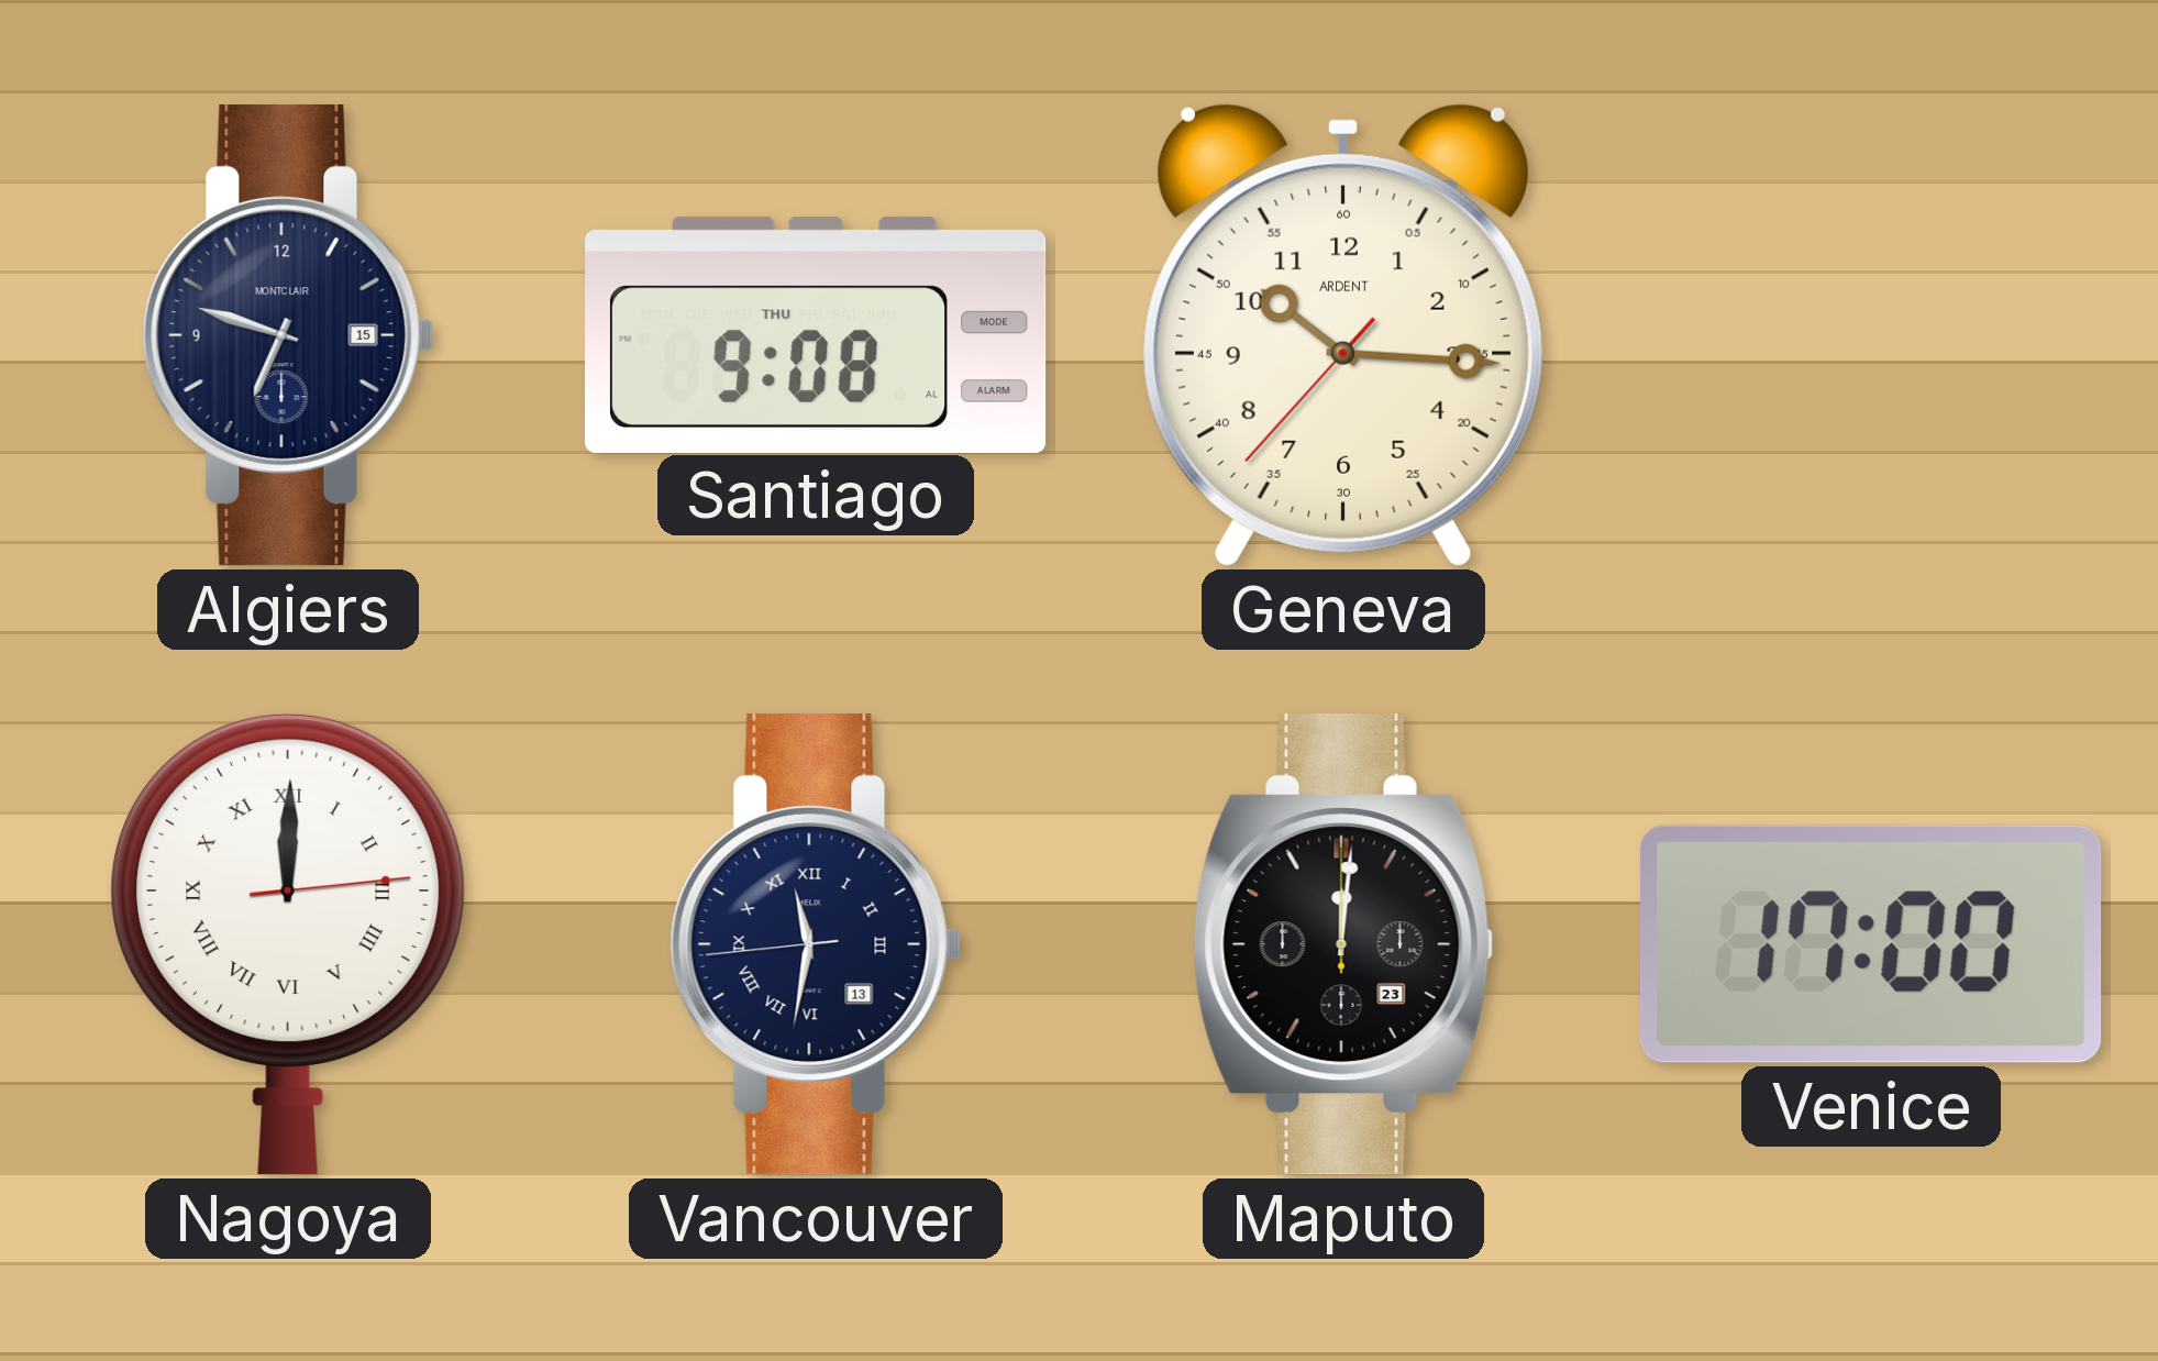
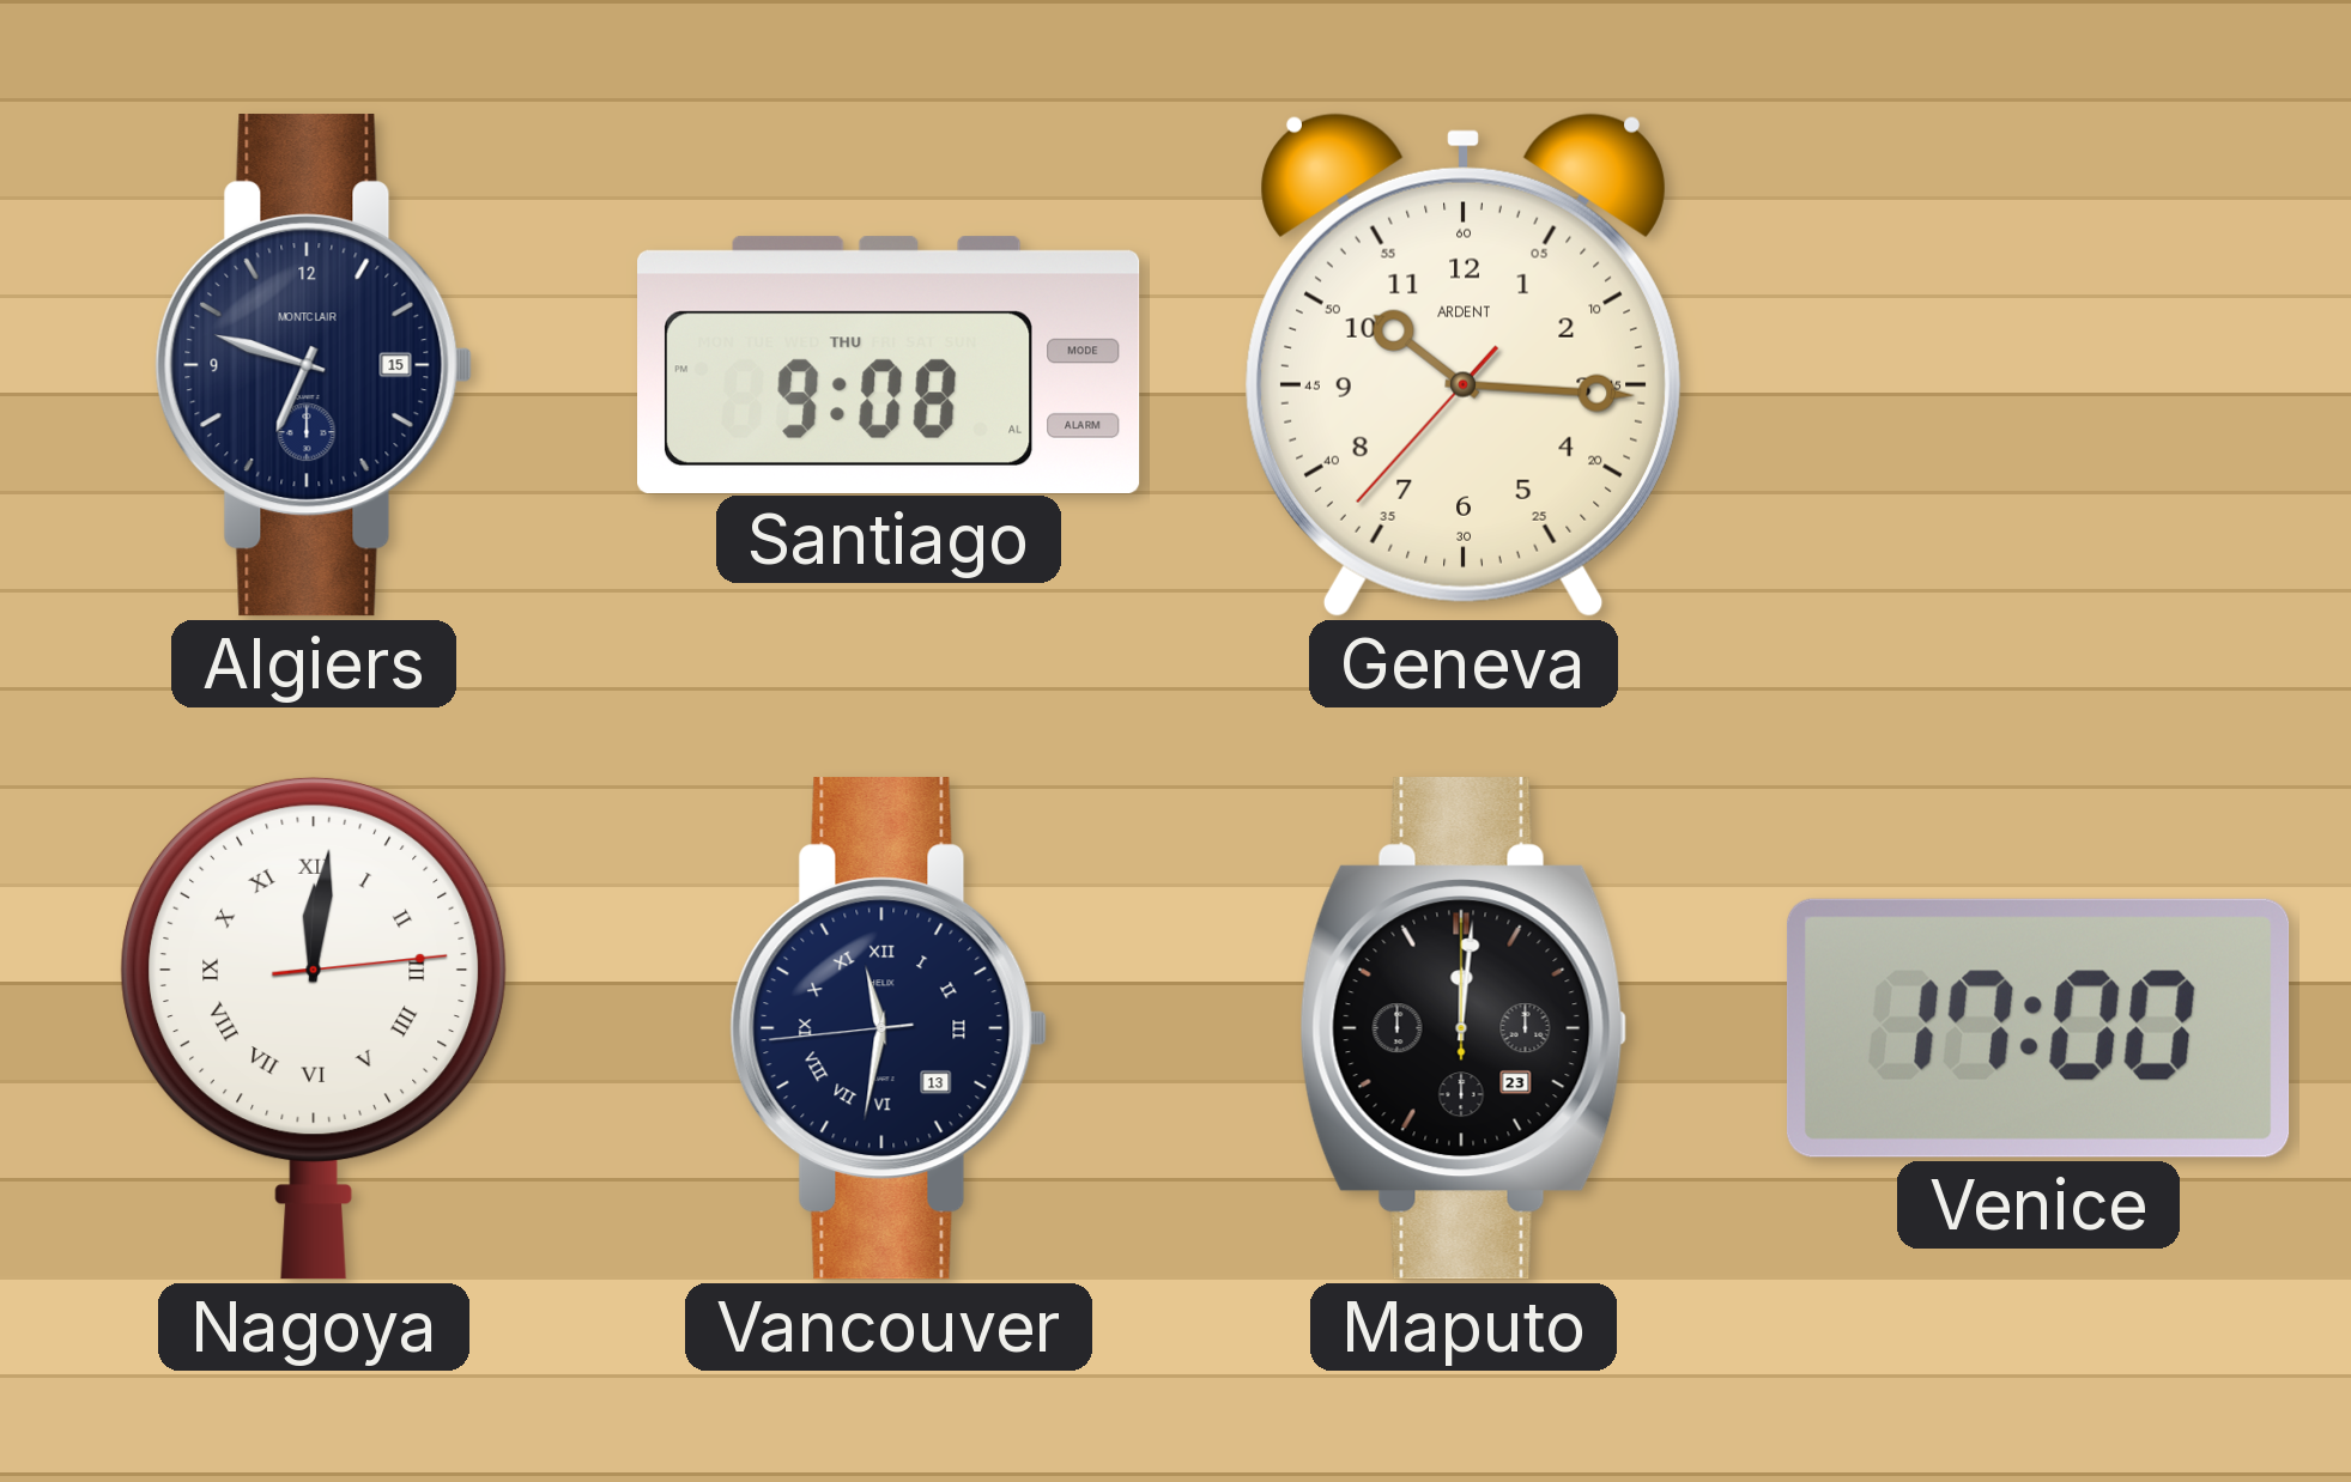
Nagoya: 12:00 -> 12:01
